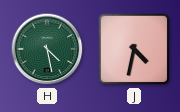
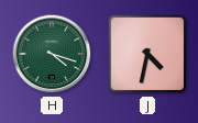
H: 4:28 -> 4:18
